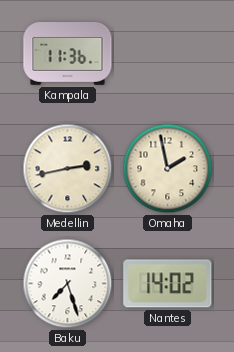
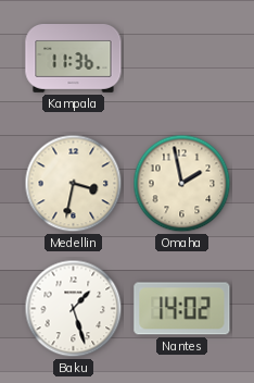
Medellin: 2:43 -> 3:32
Baku: 7:27 -> 1:27
